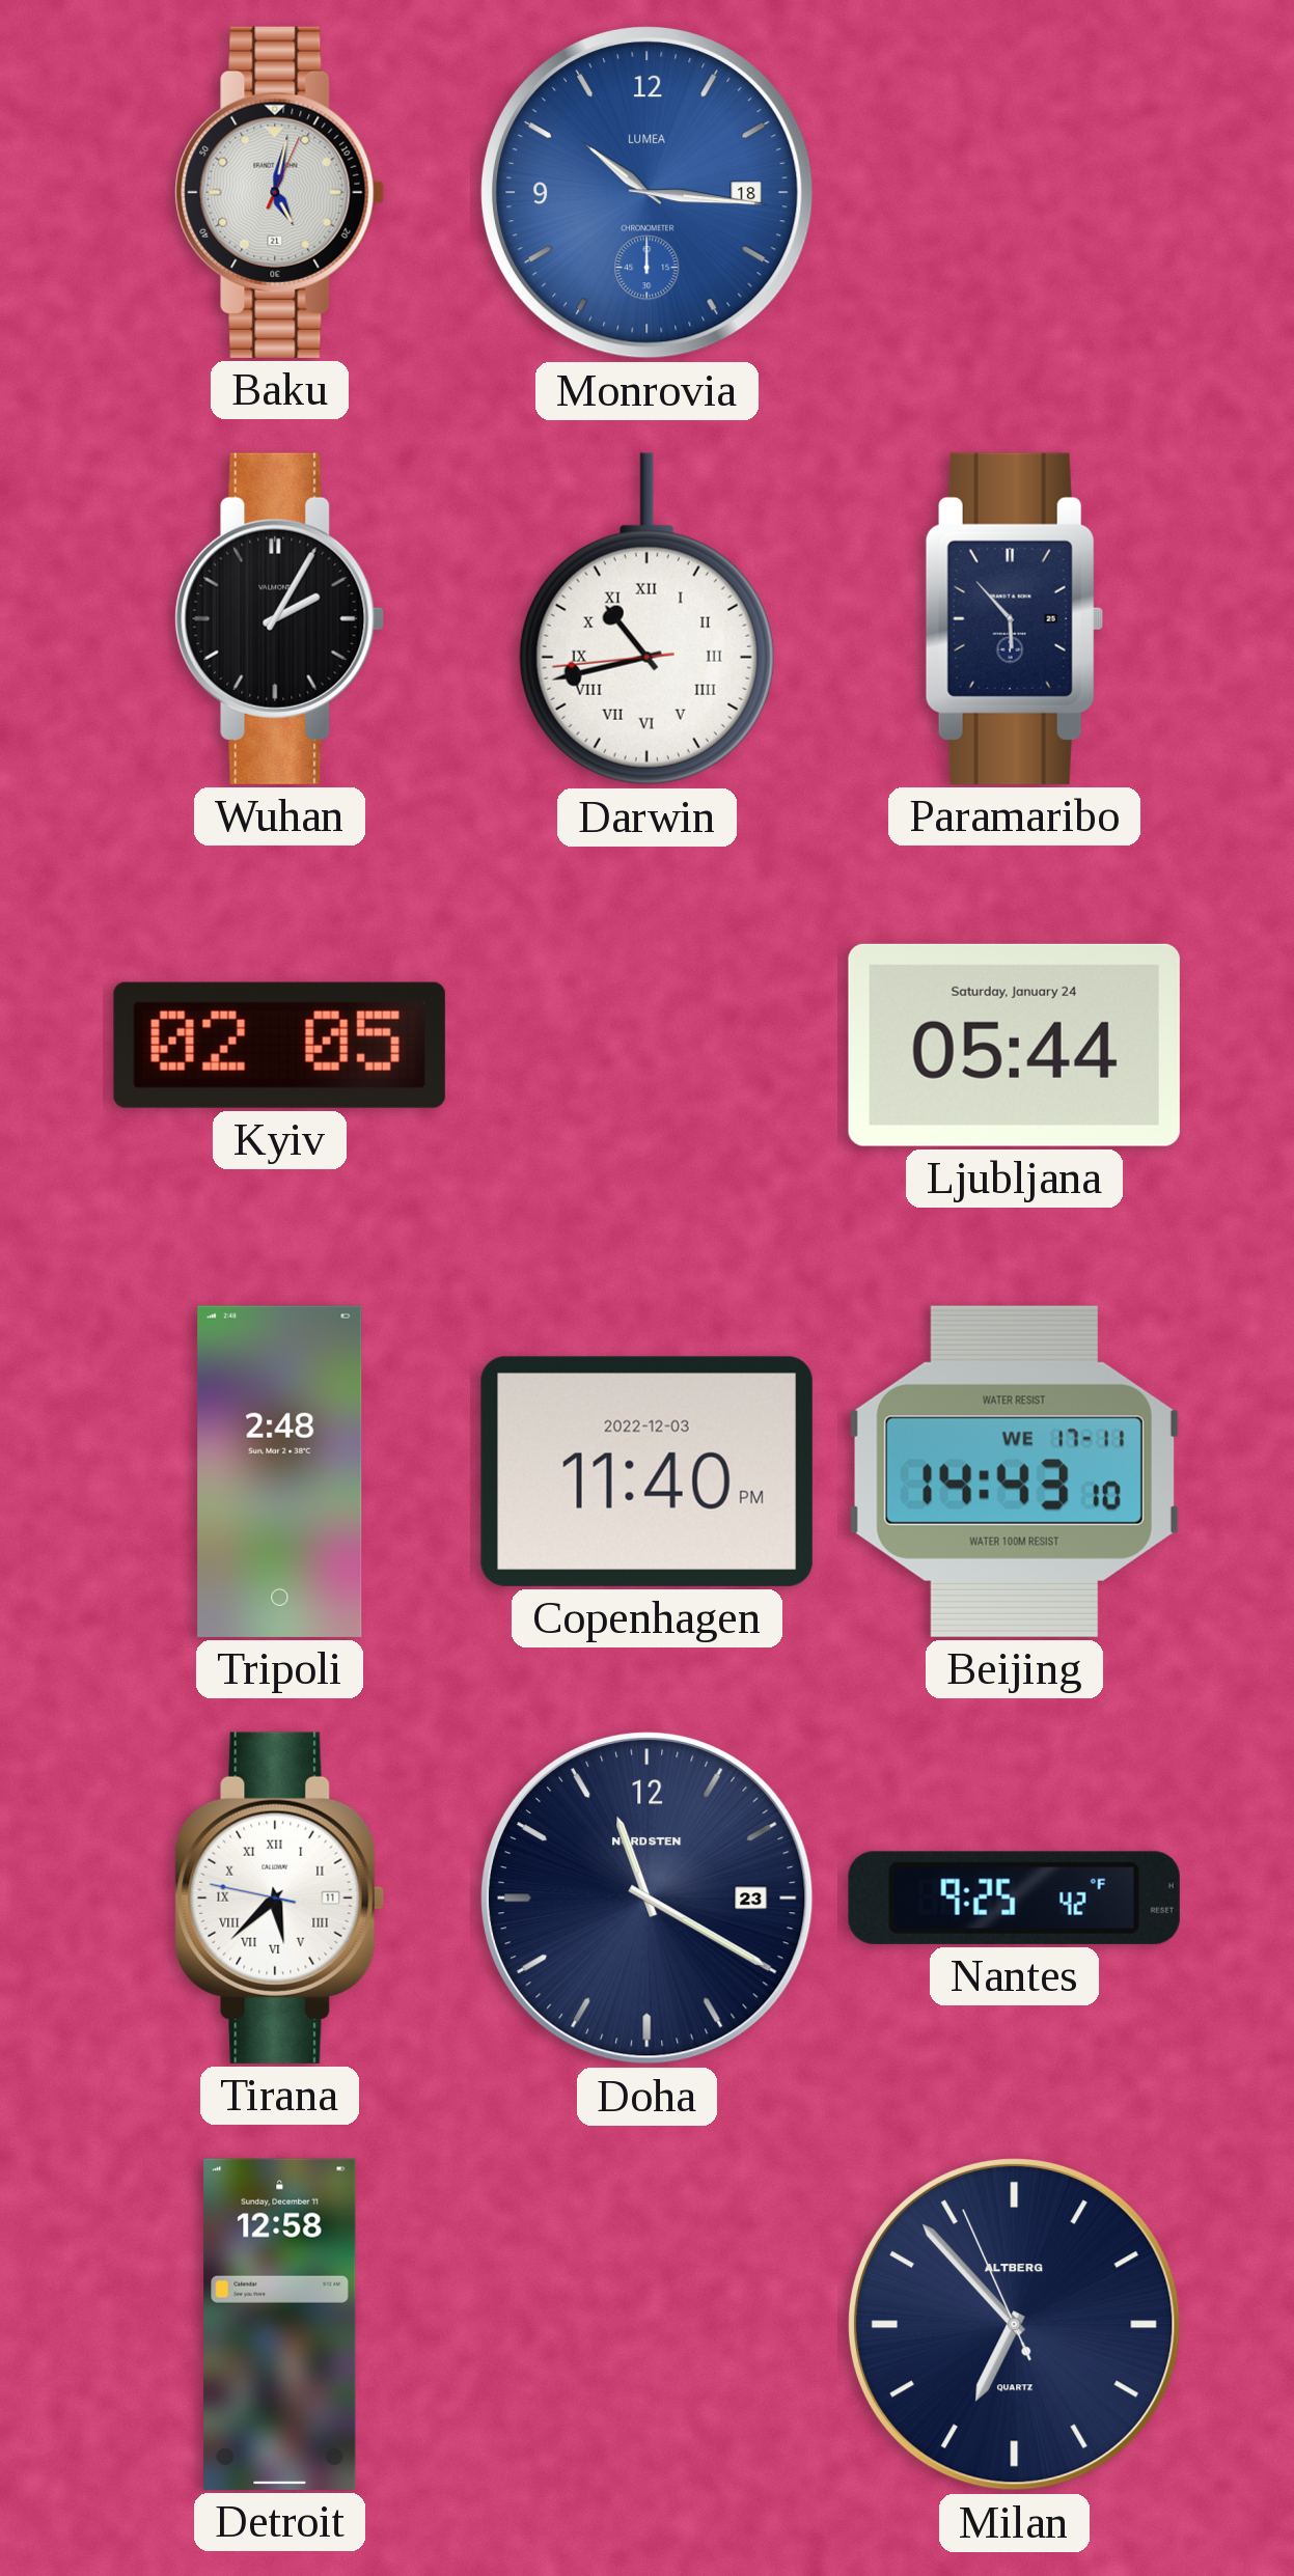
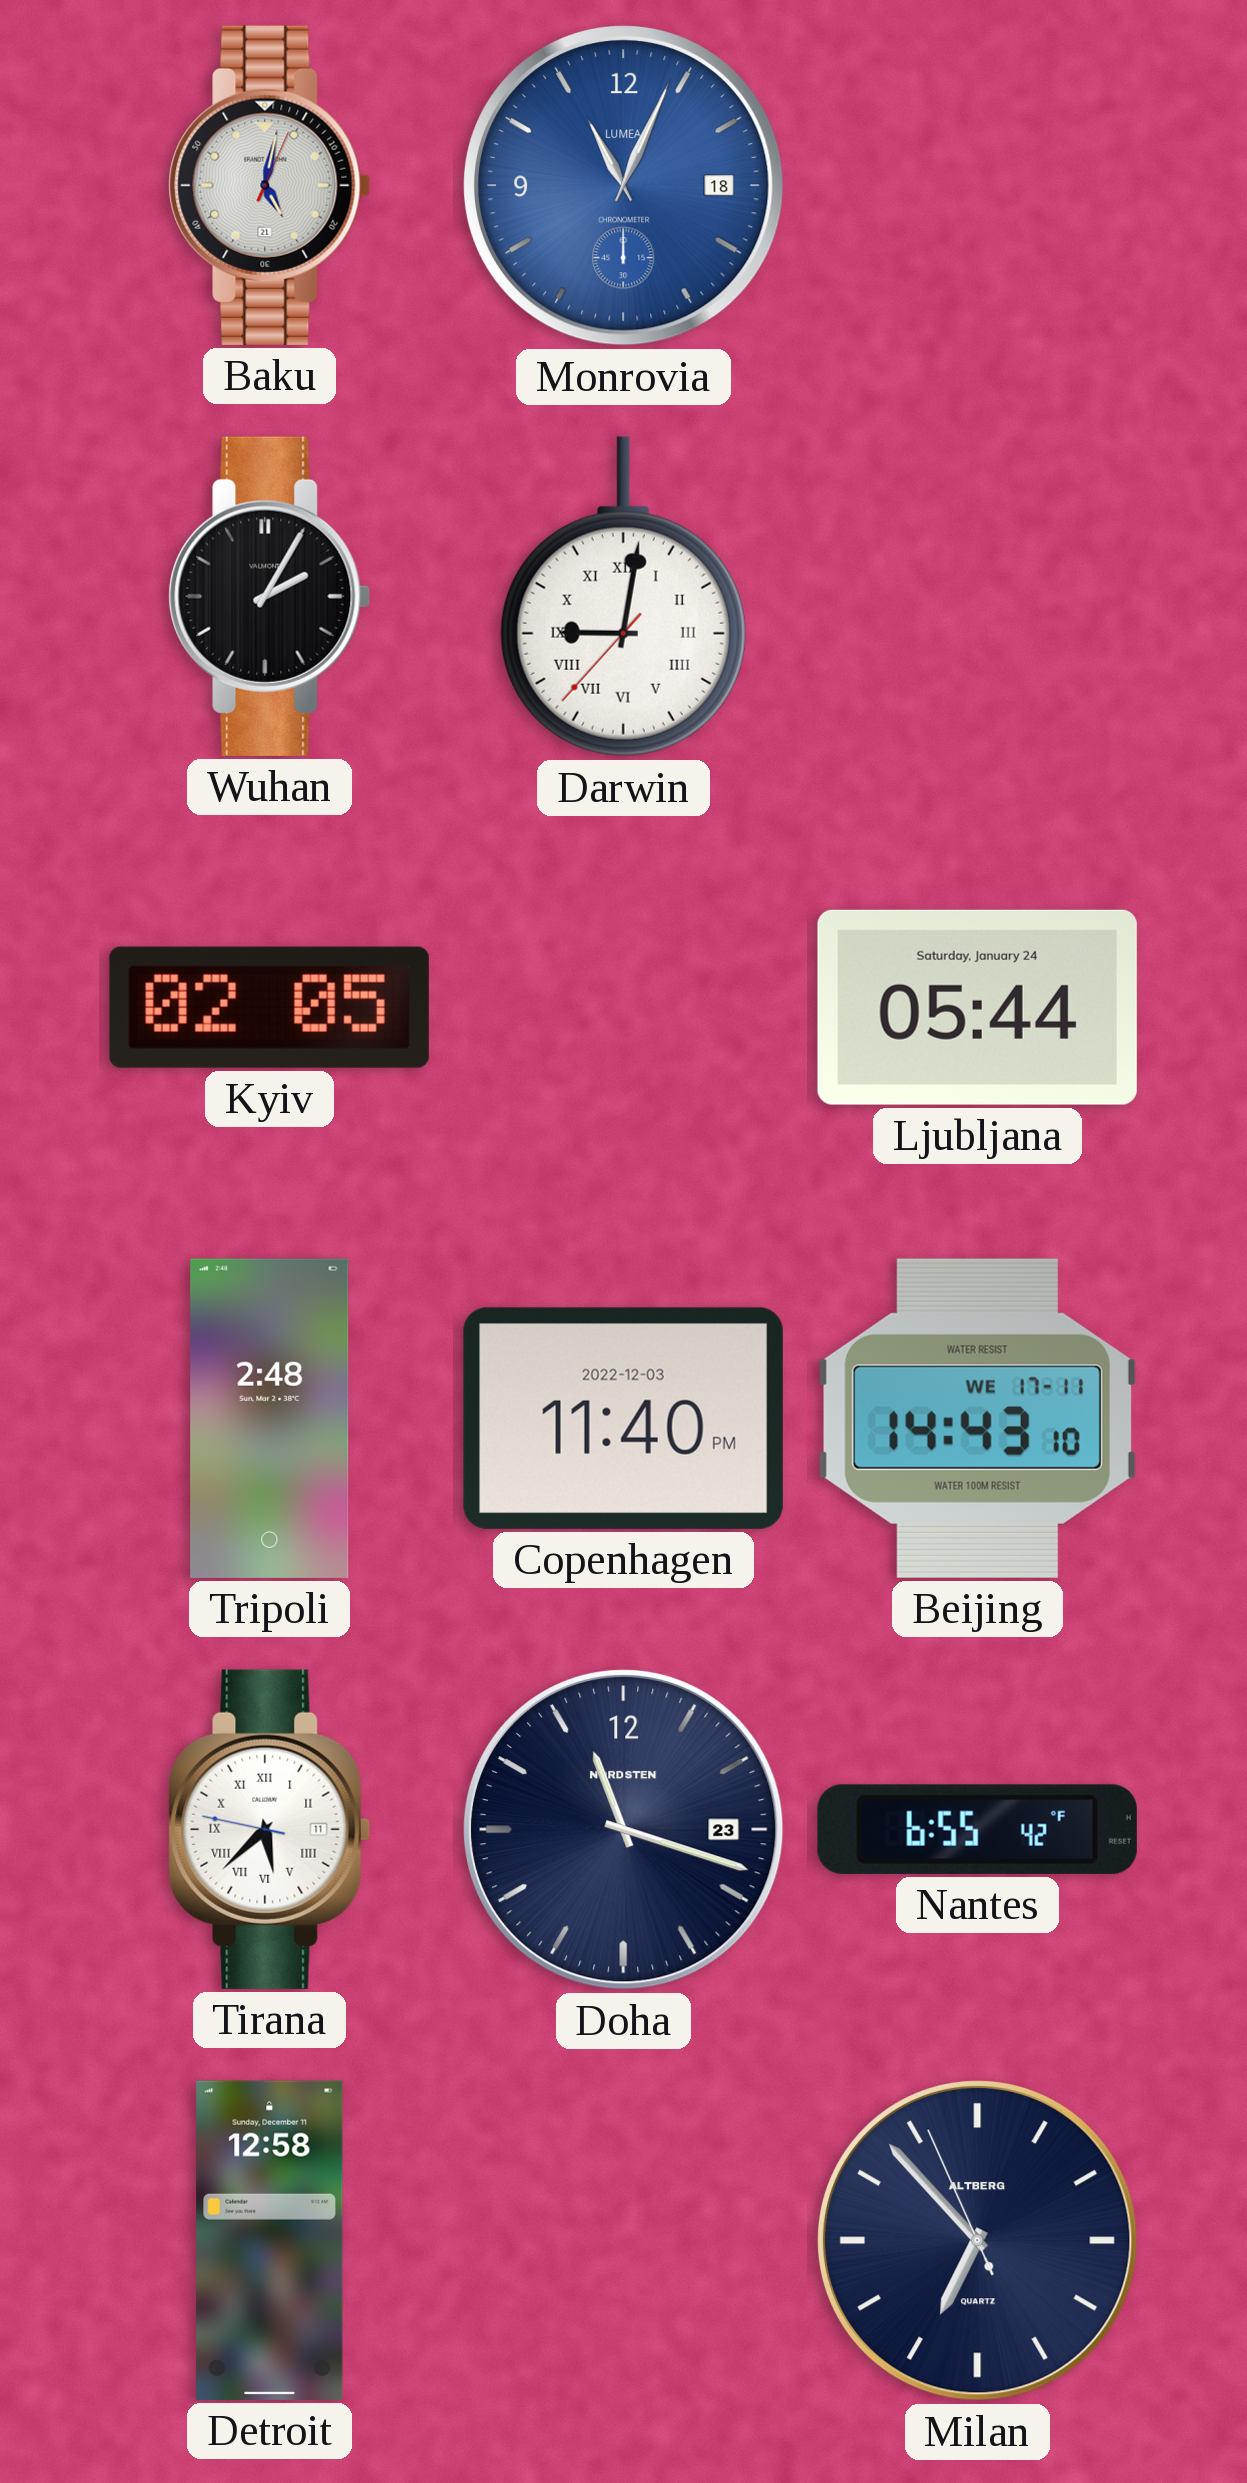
Monrovia: 10:16 -> 11:04
Darwin: 10:42 -> 9:01
Paramaribo: 5:53 -> none
Doha: 11:20 -> 11:18
Nantes: 9:25 -> 6:55
